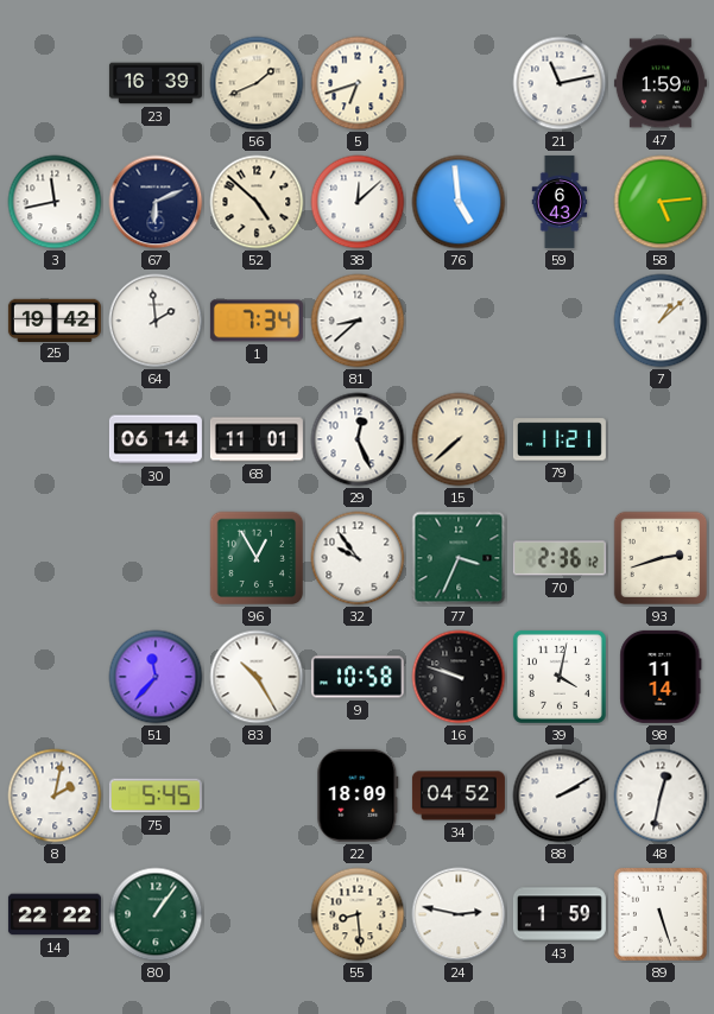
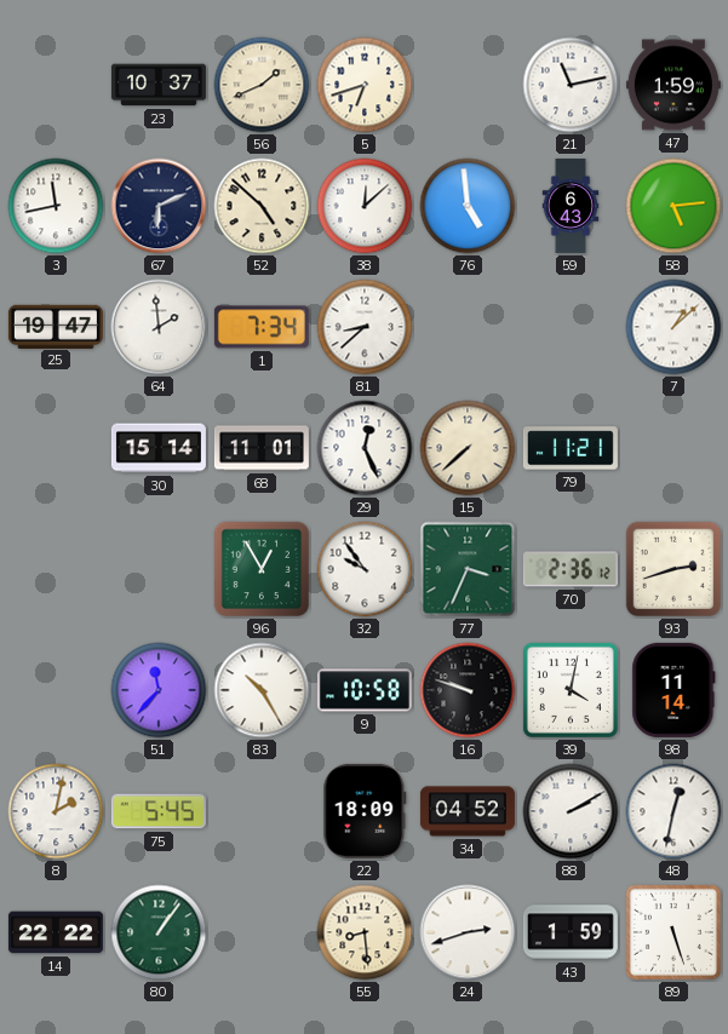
23: 16:39 -> 10:37
25: 19:42 -> 19:47
30: 06:14 -> 15:14
24: 2:47 -> 2:42
